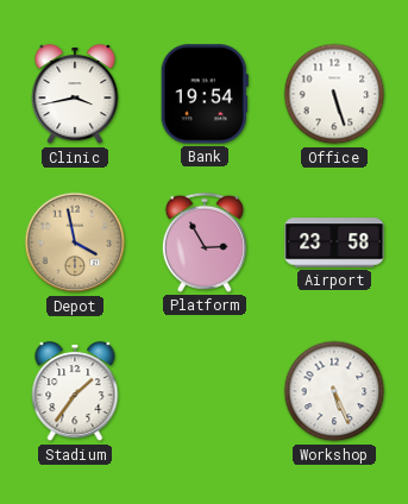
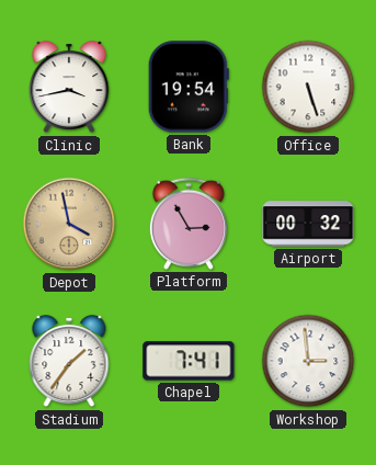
Airport: 23:58 -> 00:32
Chapel: none -> 7:41
Workshop: 5:26 -> 2:59
